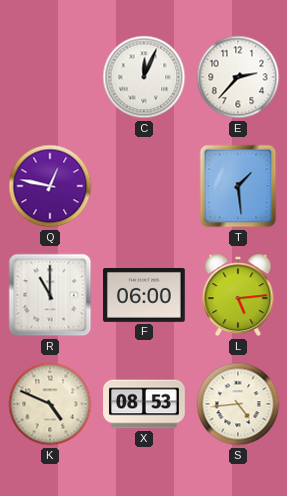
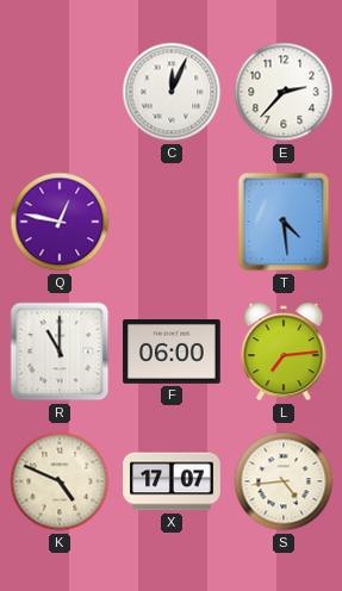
T: 1:29 -> 4:29
L: 5:14 -> 7:14
X: 08:53 -> 17:07
